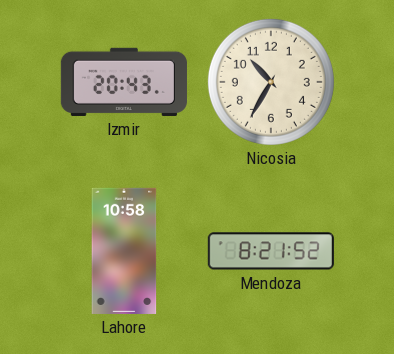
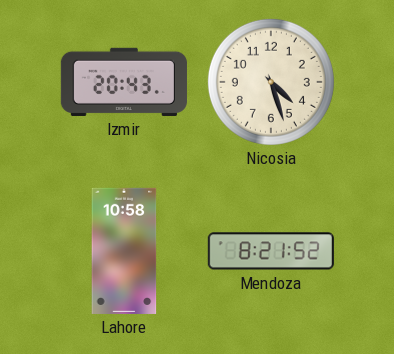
Nicosia: 10:35 -> 4:27
